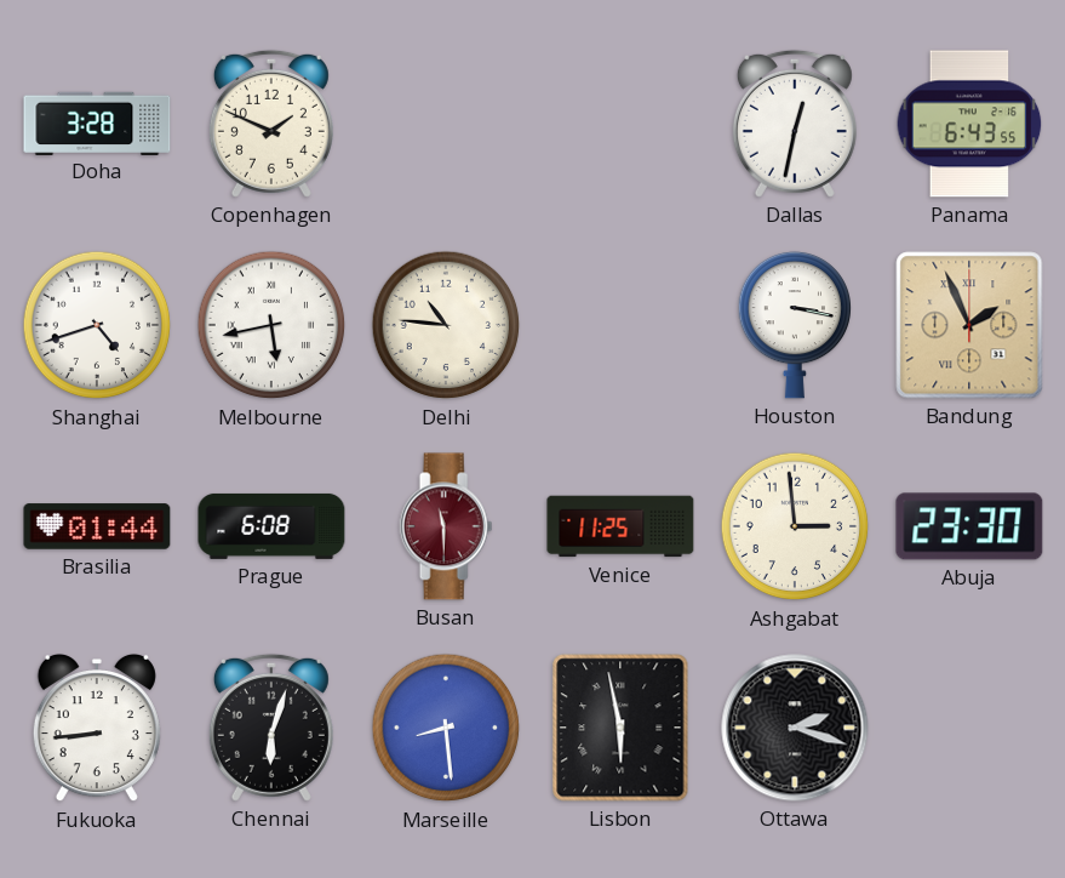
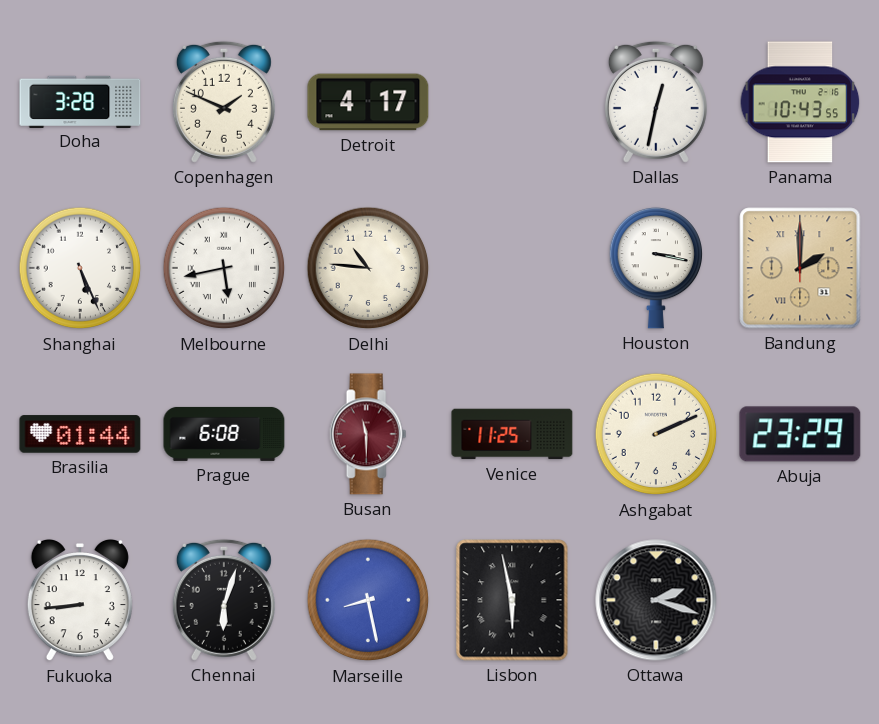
Detroit: none -> 4:17
Panama: 6:43 -> 10:43
Shanghai: 4:42 -> 5:26
Bandung: 1:56 -> 2:00
Ashgabat: 2:59 -> 2:11
Abuja: 23:30 -> 23:29
Marseille: 8:29 -> 8:28
